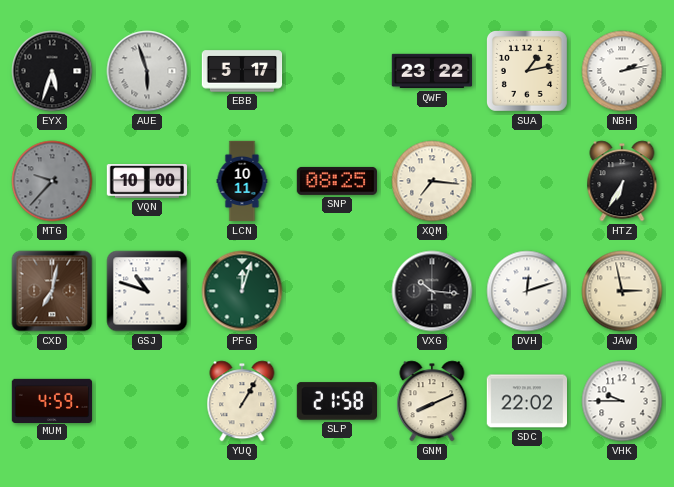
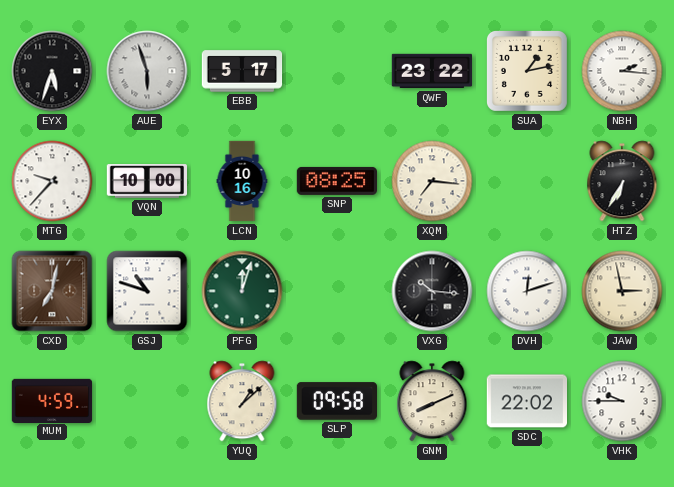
NBH: 2:13 -> 2:16
MTG dial: grey -> white
LCN: 10:11 -> 10:16
YUQ: 1:05 -> 1:08
SLP: 21:58 -> 09:58
